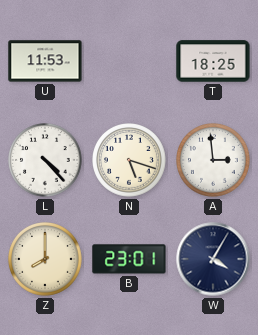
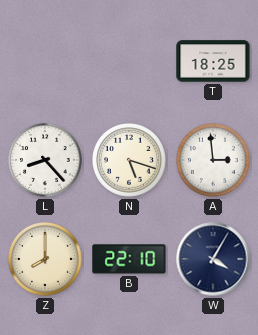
U: 11:53 -> none
L: 4:23 -> 8:23
B: 23:01 -> 22:10
